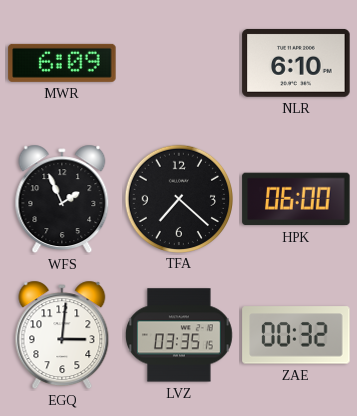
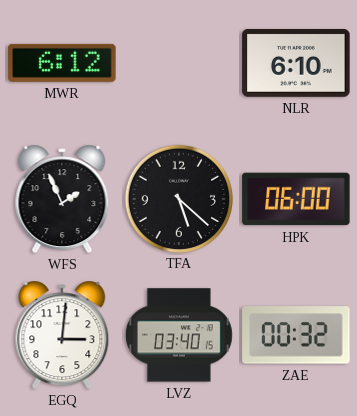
MWR: 6:09 -> 6:12
TFA: 7:22 -> 5:22
LVZ: 03:35 -> 03:40
